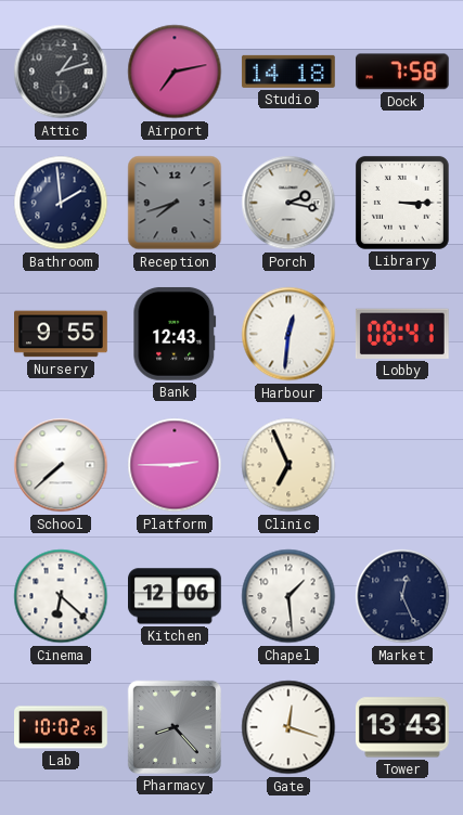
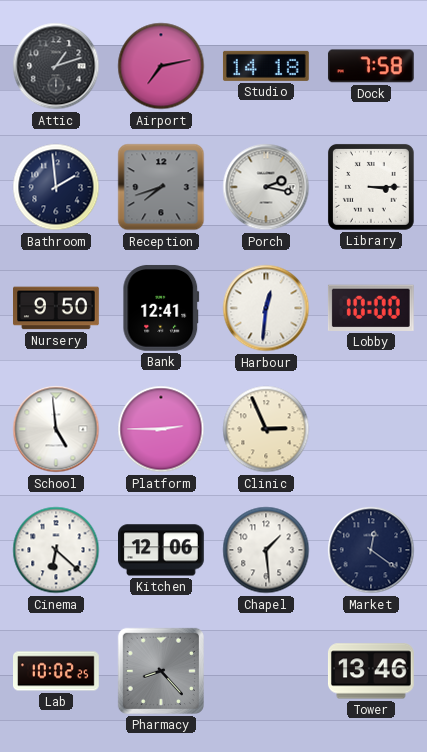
Nursery: 9:55 -> 9:50
Bank: 12:43 -> 12:41
Lobby: 08:41 -> 10:00
School: 7:38 -> 4:59
Clinic: 6:56 -> 2:56
Market: 12:26 -> 12:21
Gate: 12:18 -> none
Tower: 13:43 -> 13:46
